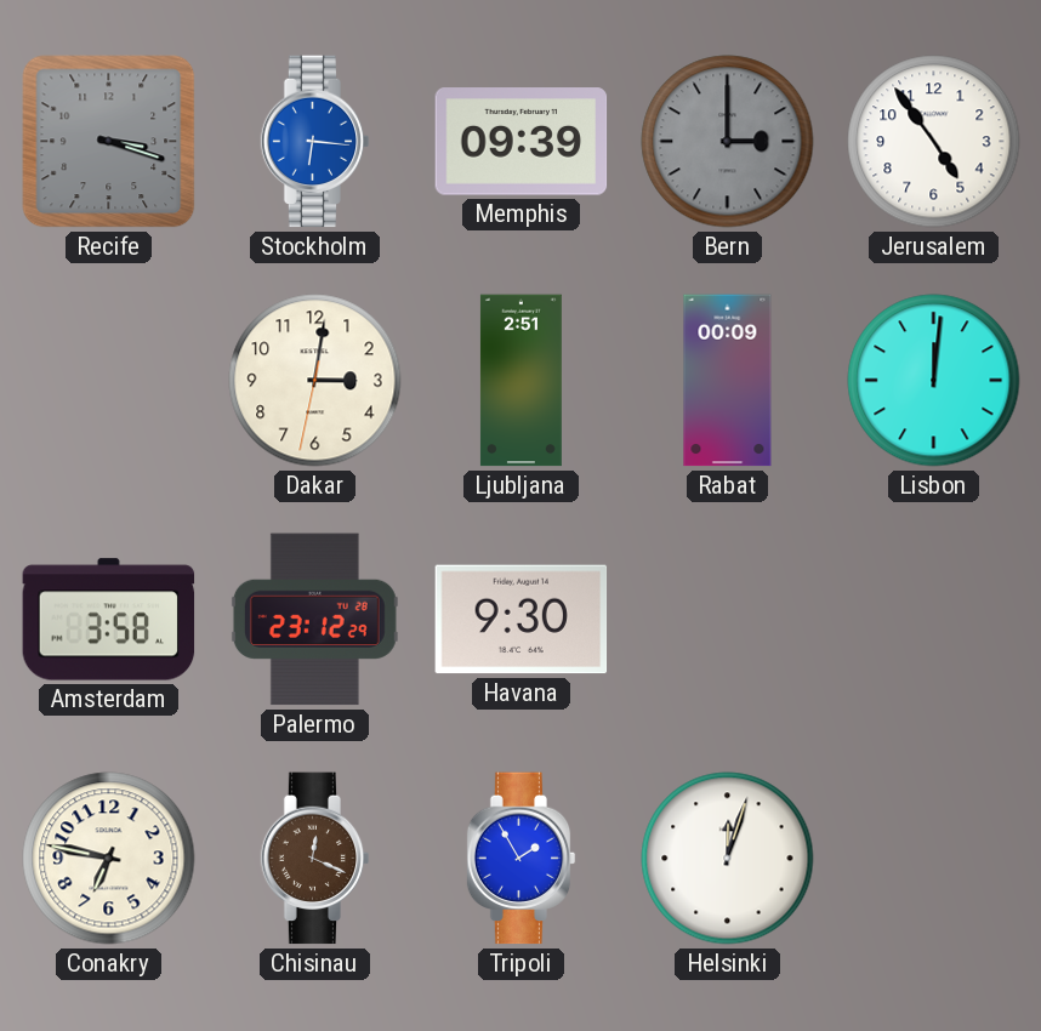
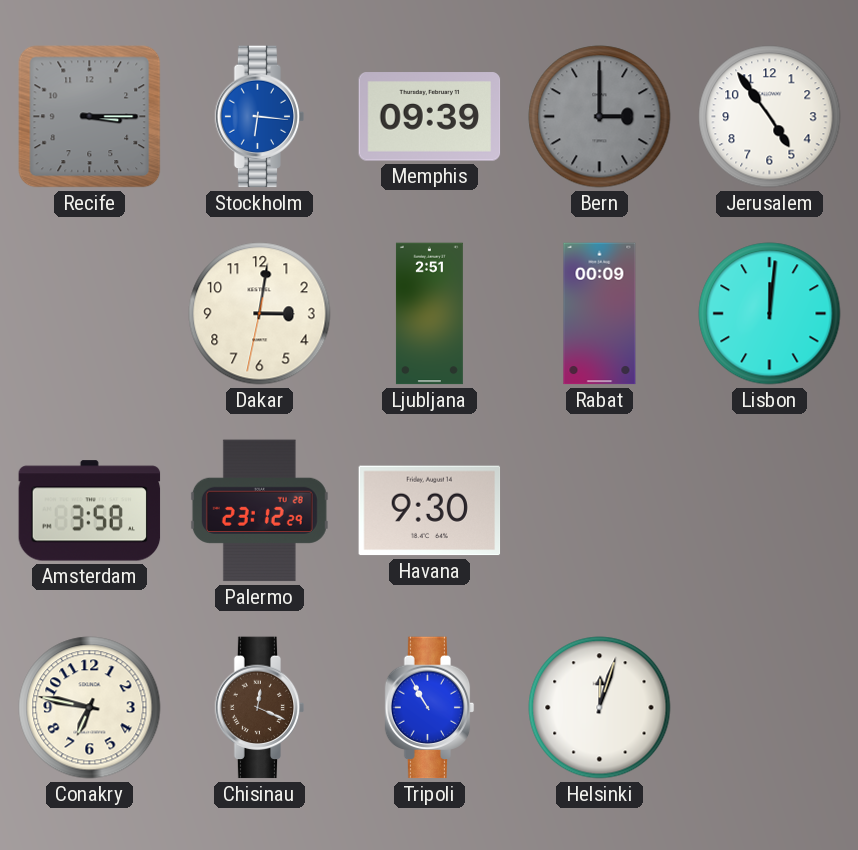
Recife: 3:18 -> 3:15
Tripoli: 1:55 -> 10:55
